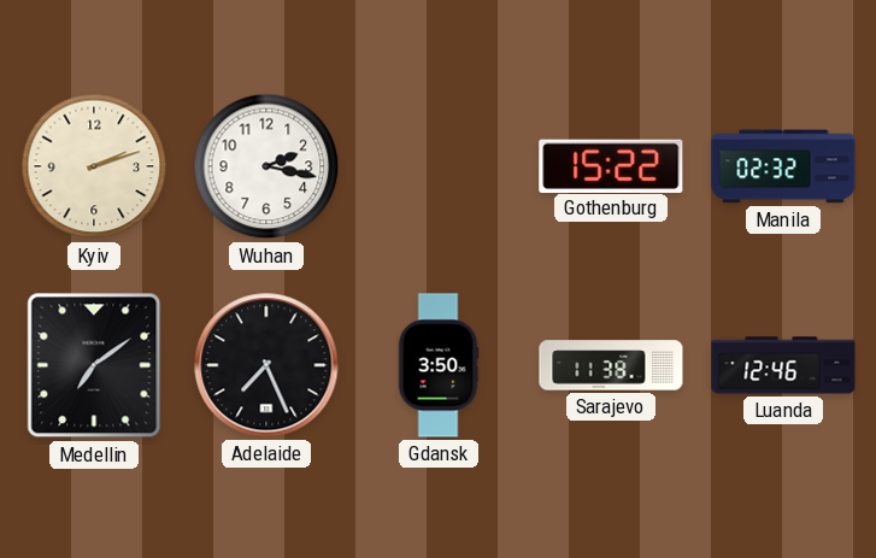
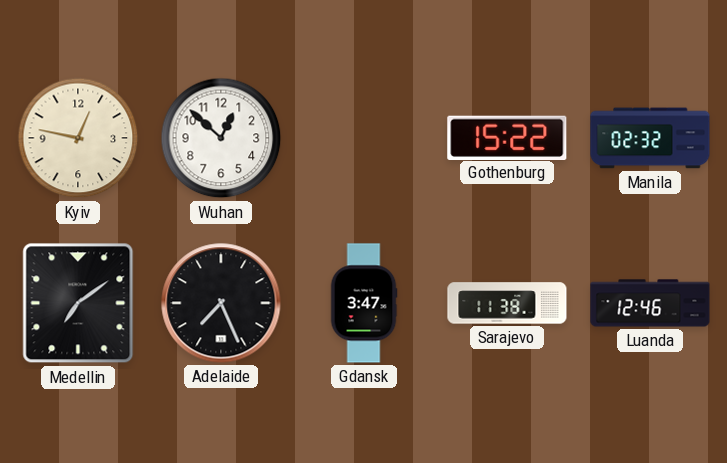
Kyiv: 2:12 -> 12:47
Wuhan: 2:17 -> 12:52
Gdansk: 3:50 -> 3:47
